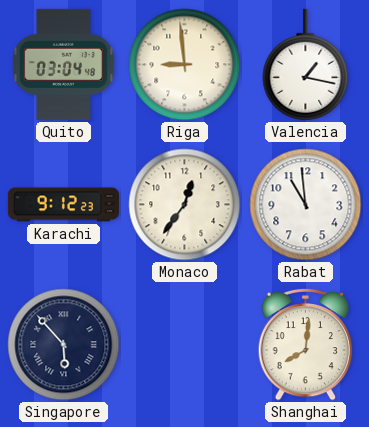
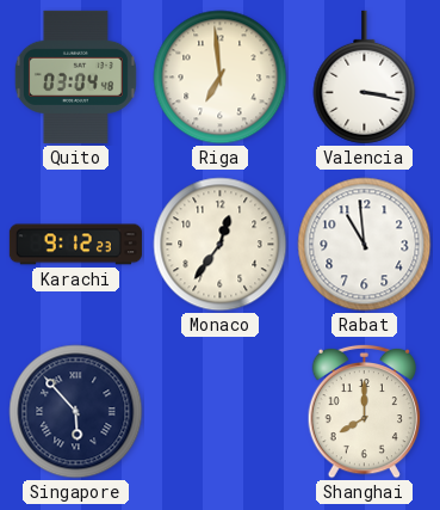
Riga: 8:59 -> 6:59
Valencia: 1:17 -> 3:17
Shanghai: 8:01 -> 8:00
